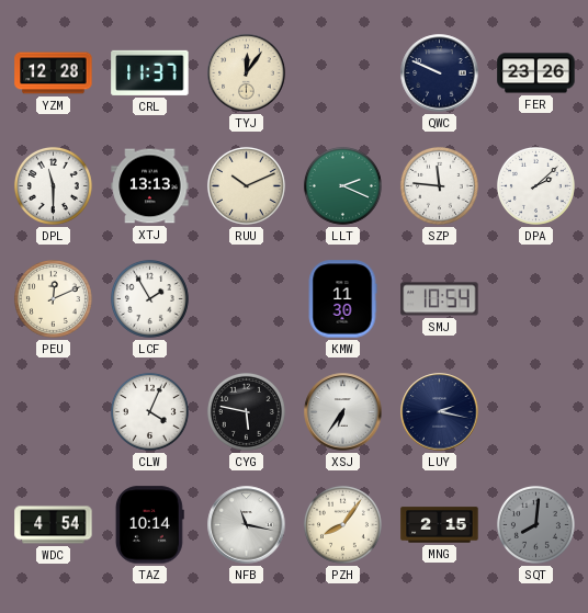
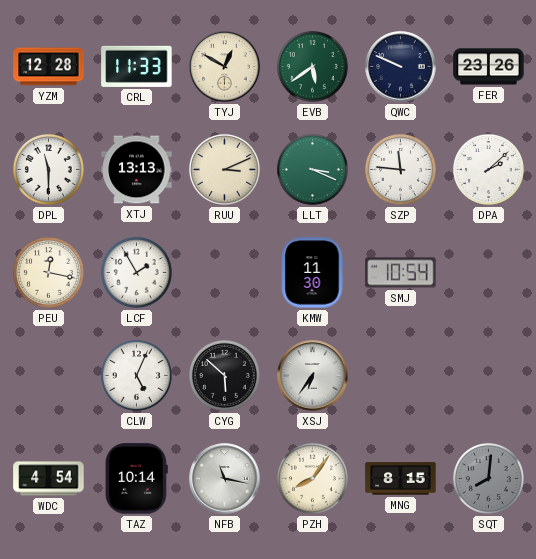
CRL: 11:37 -> 11:33
TYJ: 12:06 -> 12:50
EVB: none -> 5:39
RUU: 10:11 -> 3:11
LLT: 2:19 -> 3:19
PEU: 12:11 -> 12:17
CLW: 4:04 -> 5:04
CYG: 5:47 -> 5:52
LUY: 2:17 -> none
MNG: 2:15 -> 8:15
